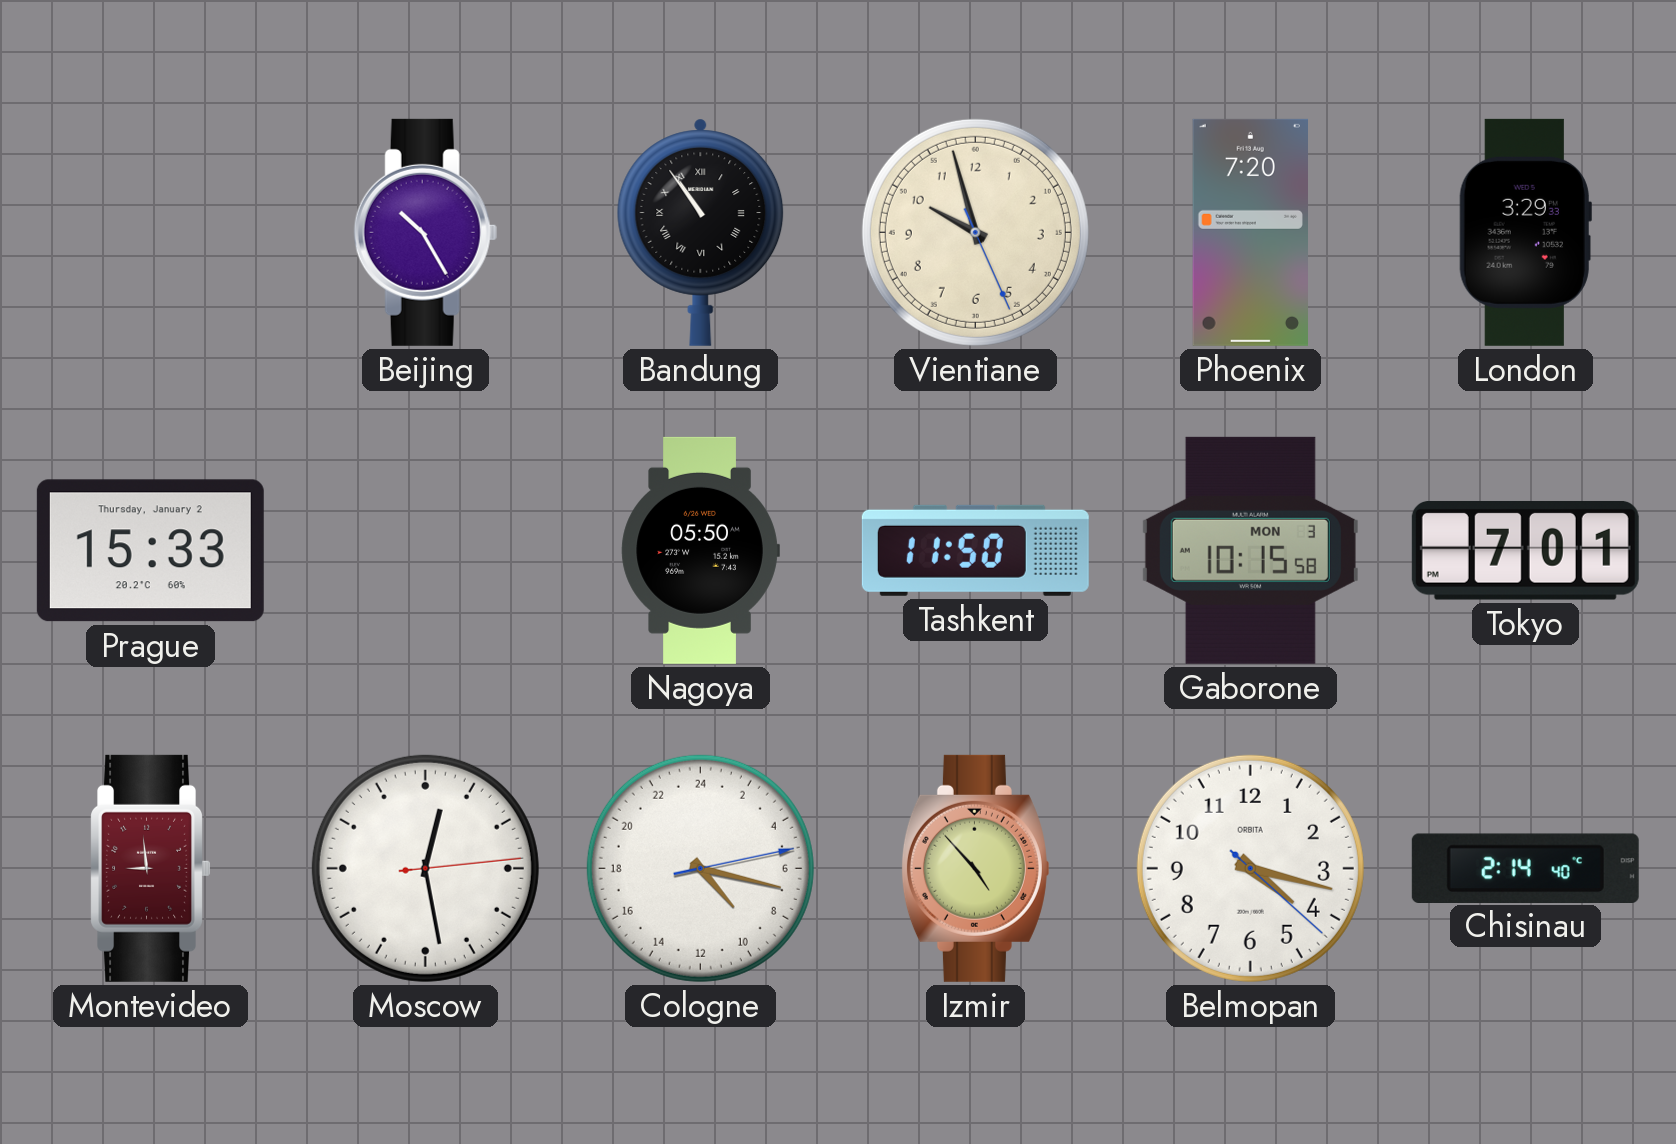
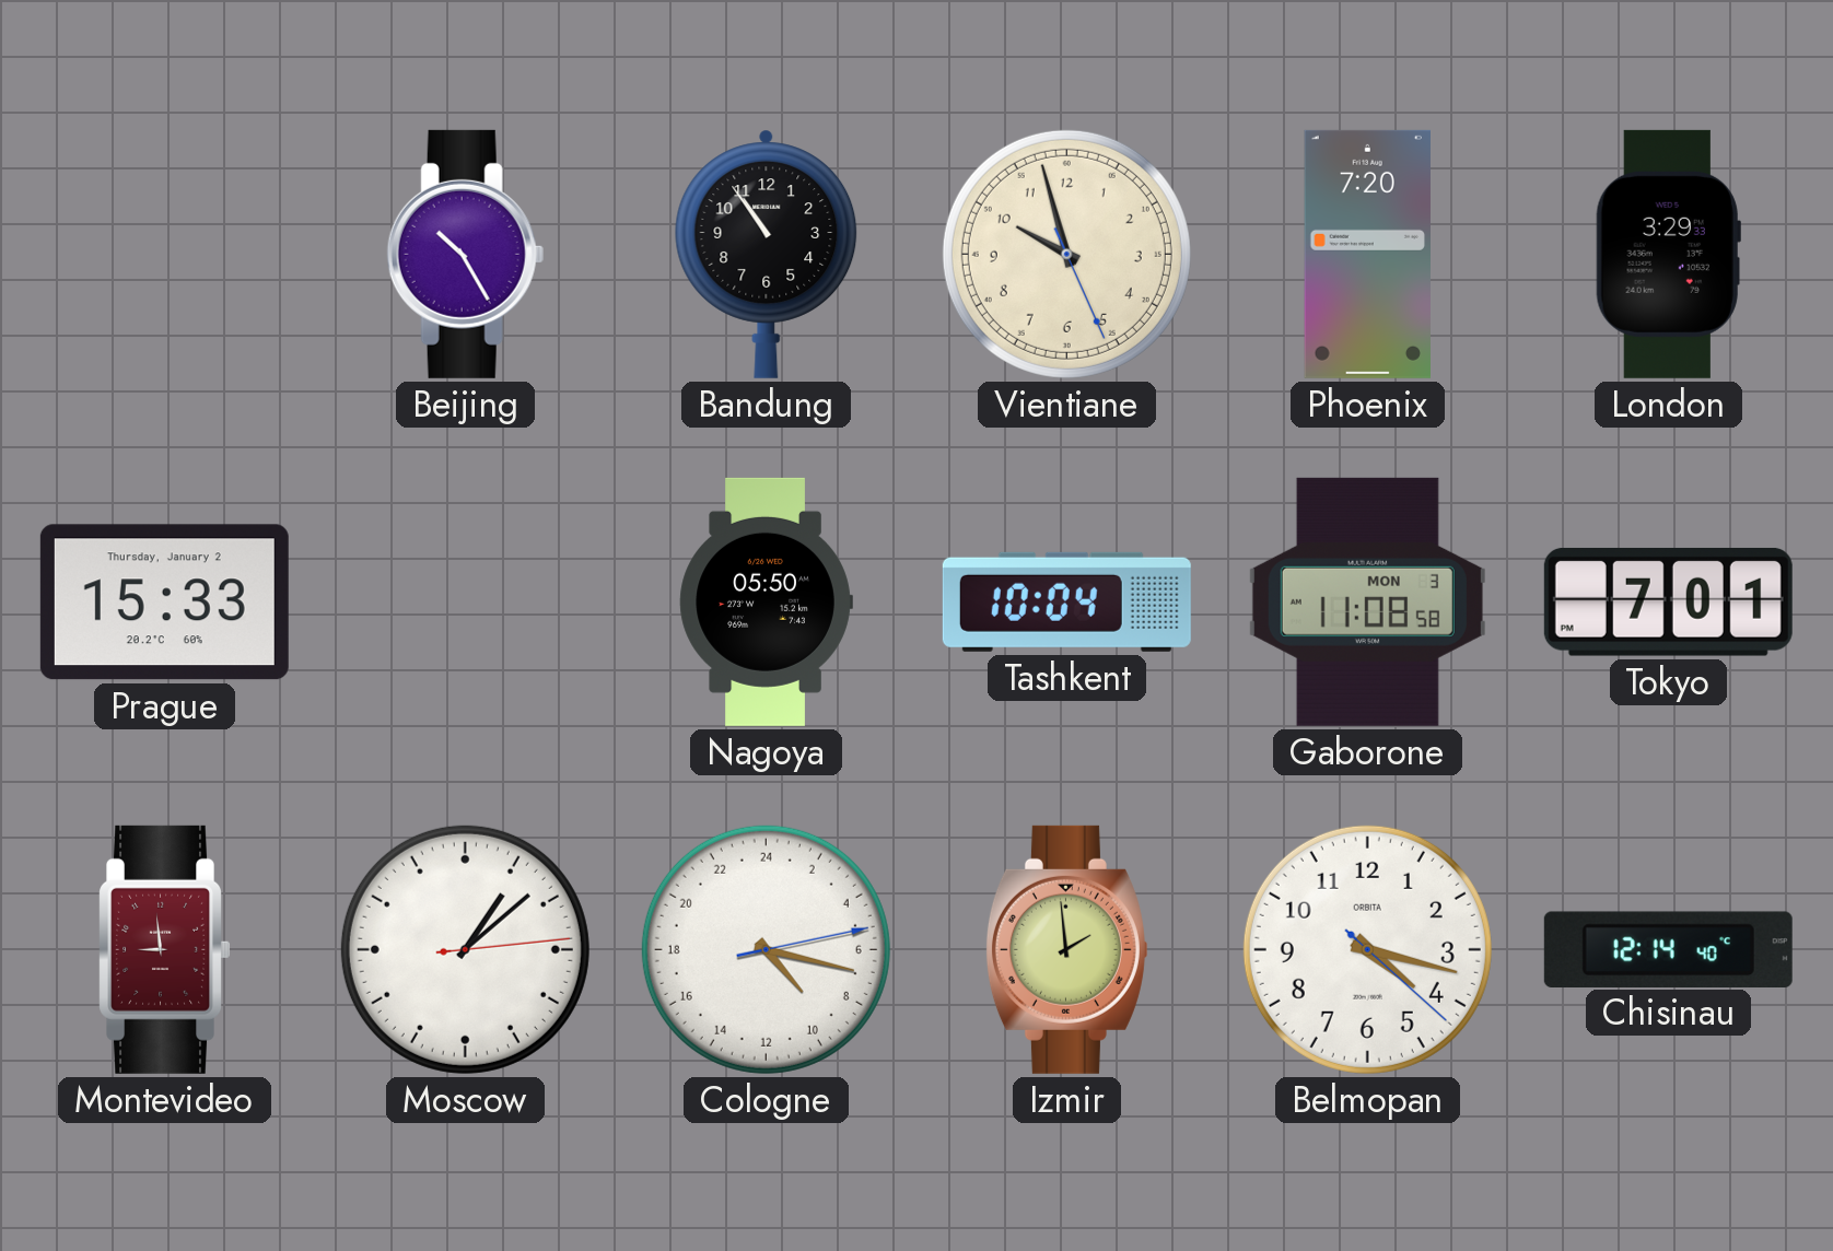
Bandung numerals: Roman -> Arabic
Tashkent: 11:50 -> 10:04
Gaborone: 10:15 -> 11:08
Moscow: 12:28 -> 1:08
Izmir: 4:53 -> 1:59
Chisinau: 2:14 -> 12:14
